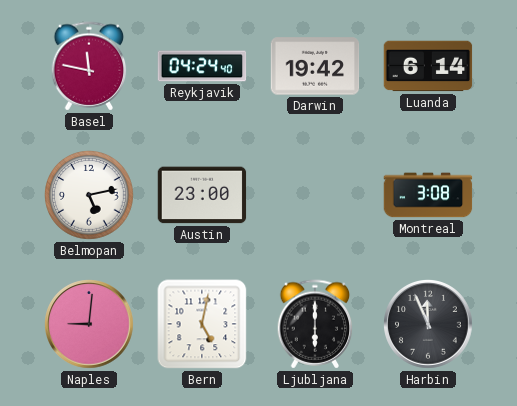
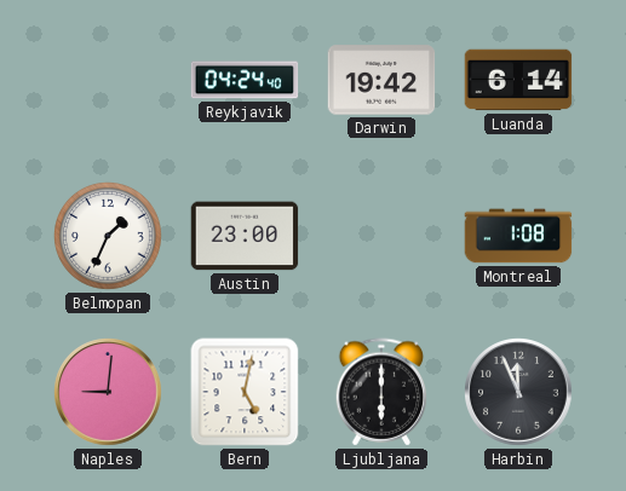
Basel: 11:47 -> none
Belmopan: 5:13 -> 1:34
Montreal: 3:08 -> 1:08
